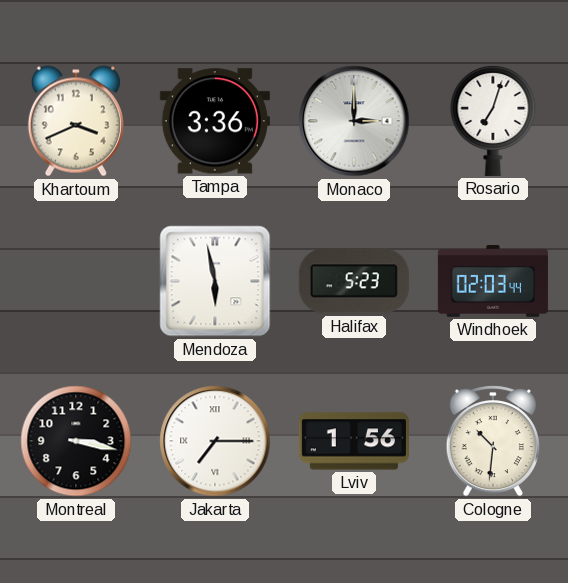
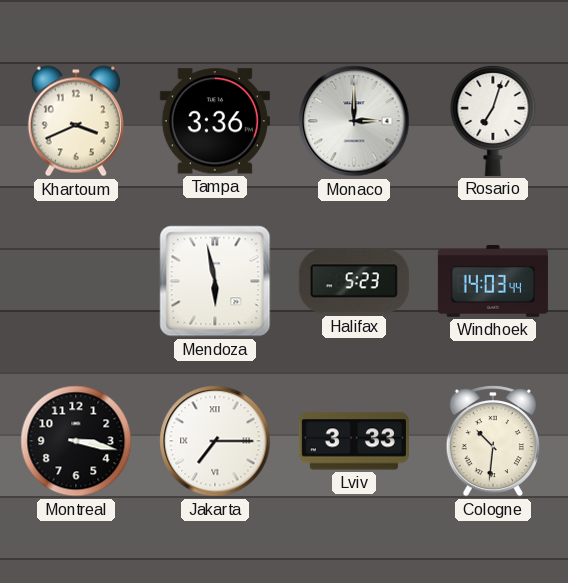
Windhoek: 02:03 -> 14:03
Lviv: 1:56 -> 3:33
